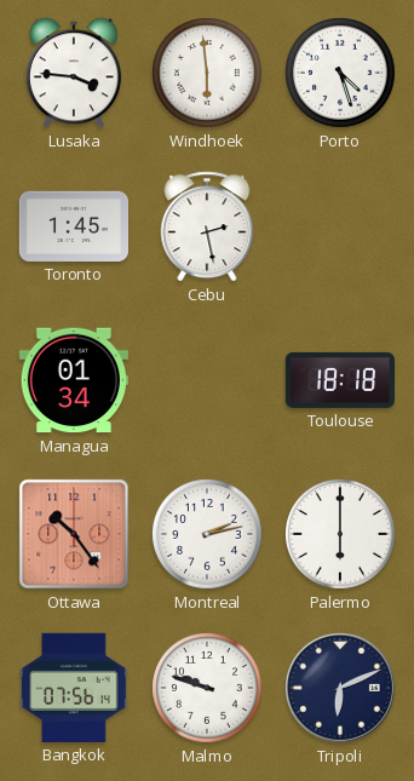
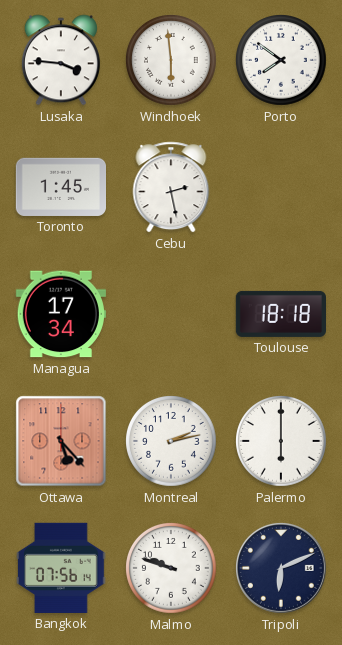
Porto: 4:27 -> 7:51
Managua: 01:34 -> 17:34
Ottawa: 10:24 -> 5:23
